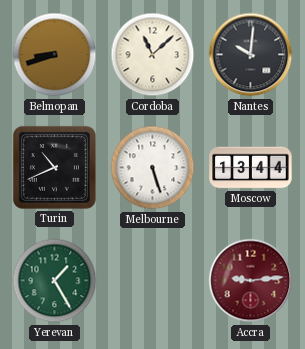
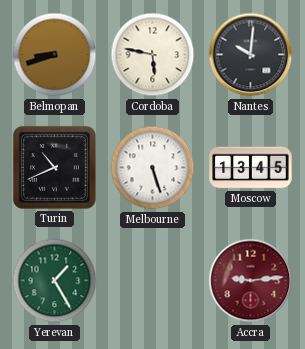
Cordoba: 11:08 -> 5:47
Moscow: 13:44 -> 13:45
